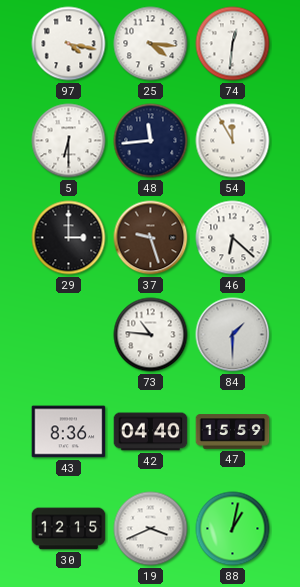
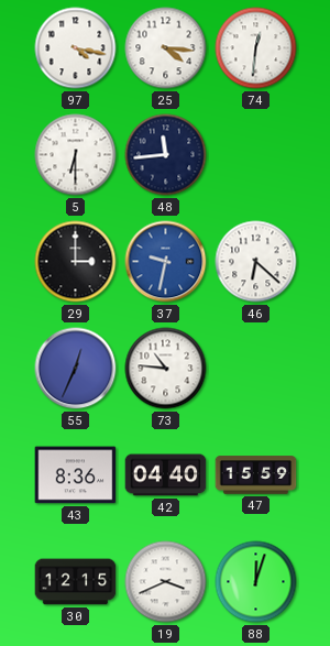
54: 11:55 -> none
37: 9:27 -> 9:32
37 dial: brown -> blue
55: none -> 12:34
84: 1:30 -> none
88: 1:02 -> 12:03
